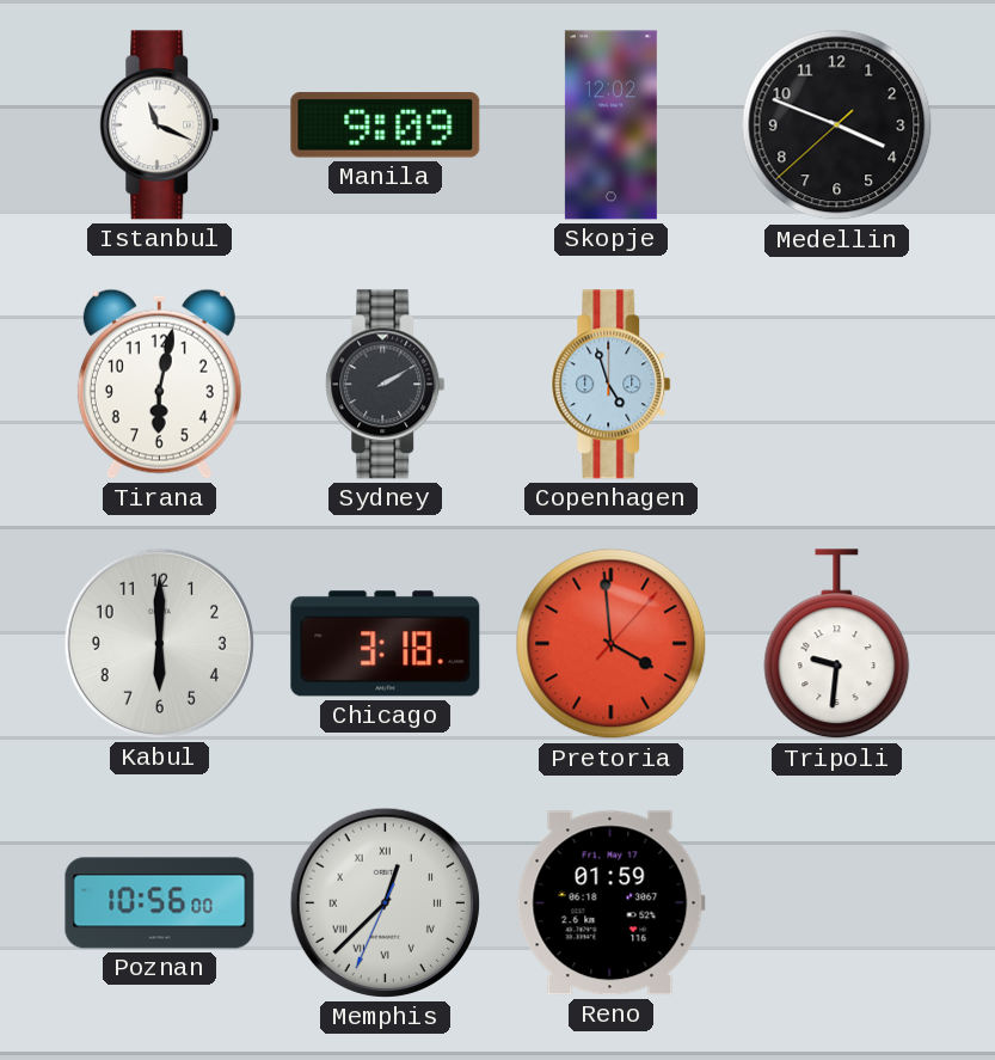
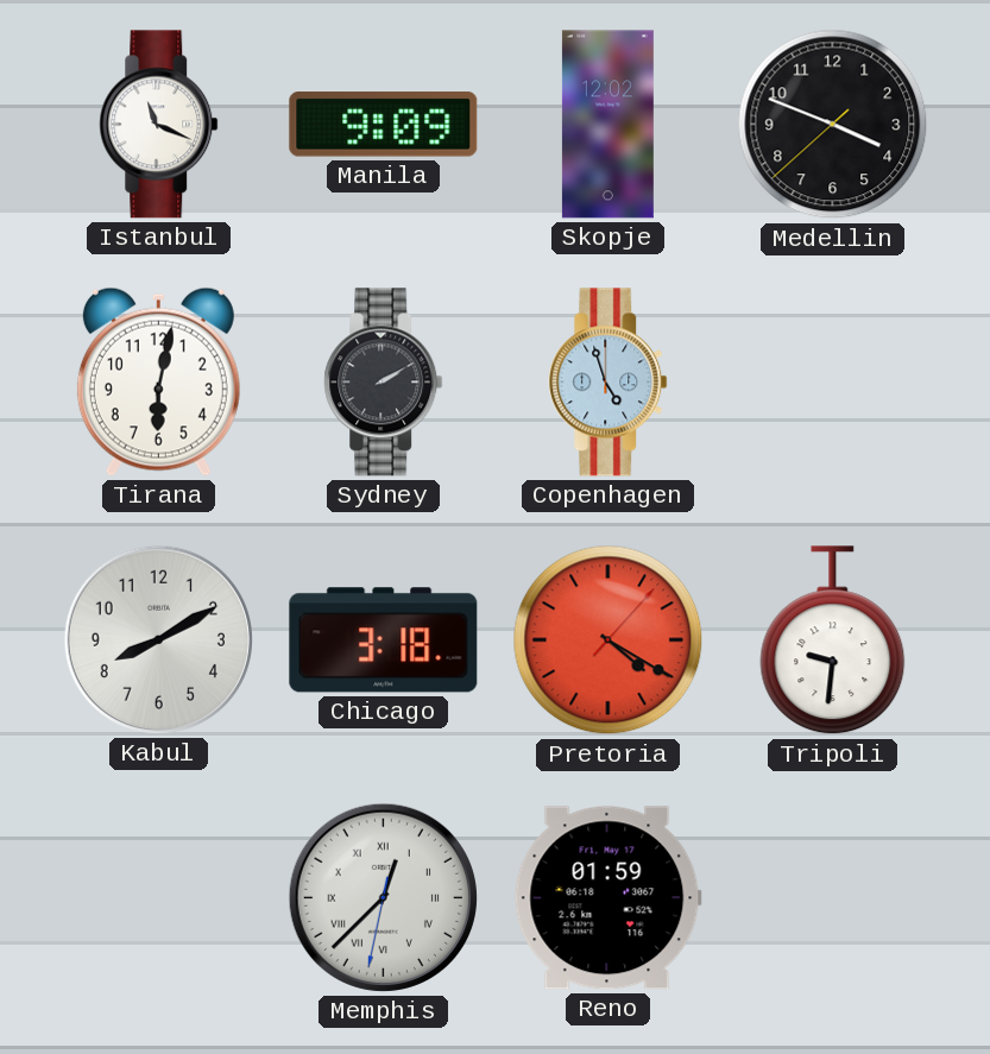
Kabul: 6:00 -> 8:10
Pretoria: 3:59 -> 4:20
Poznan: 10:56 -> none
Memphis: 12:37:34 -> 12:37:32
